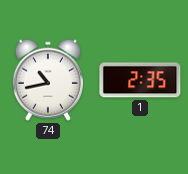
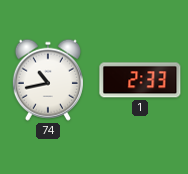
1: 2:35 -> 2:33
